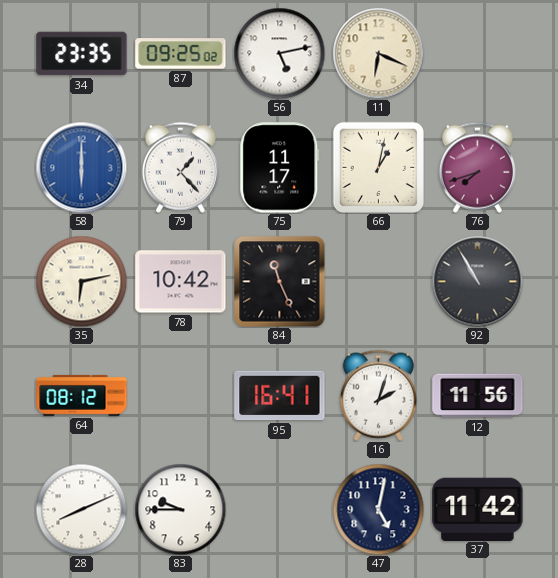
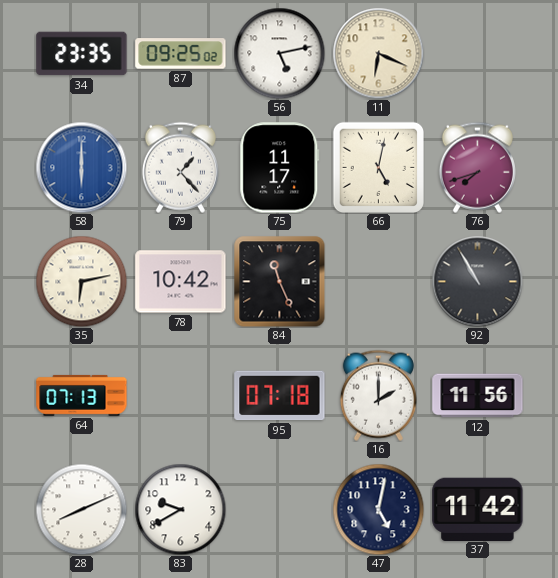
66: 1:02 -> 5:02
64: 08:12 -> 07:13
95: 16:41 -> 07:18
16: 2:03 -> 2:00
83: 9:45 -> 9:40
